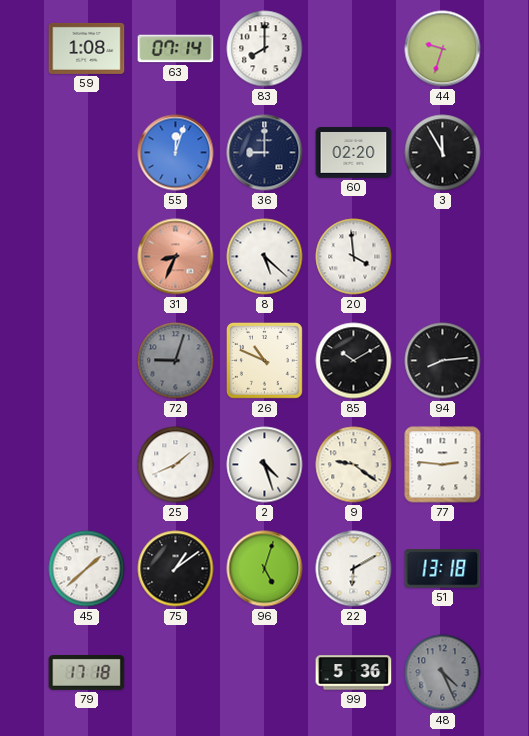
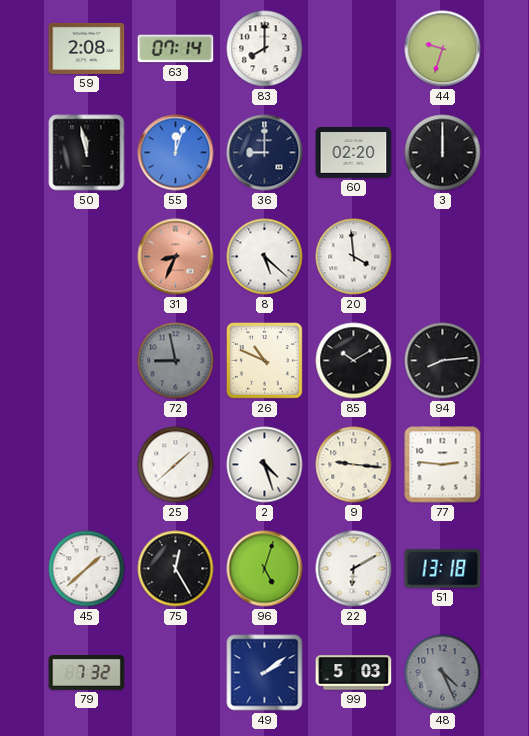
59: 1:08 -> 2:08
50: none -> 11:58
3: 11:55 -> 12:00
72: 9:03 -> 8:58
25: 1:41 -> 1:38
9: 9:21 -> 9:16
75: 1:09 -> 12:25
79: 17:18 -> 7:32
49: none -> 2:09
99: 5:36 -> 5:03
